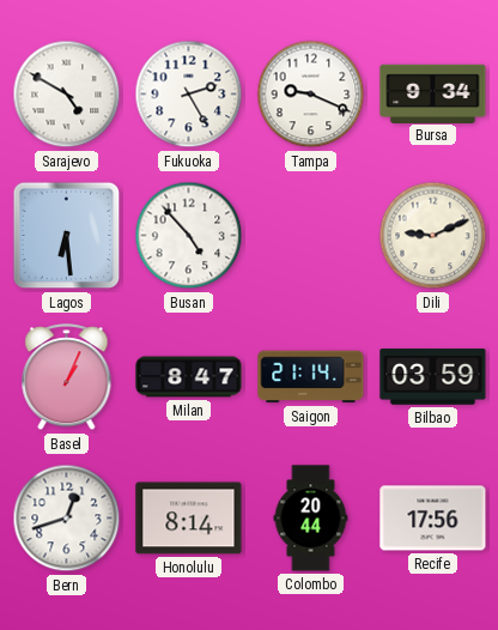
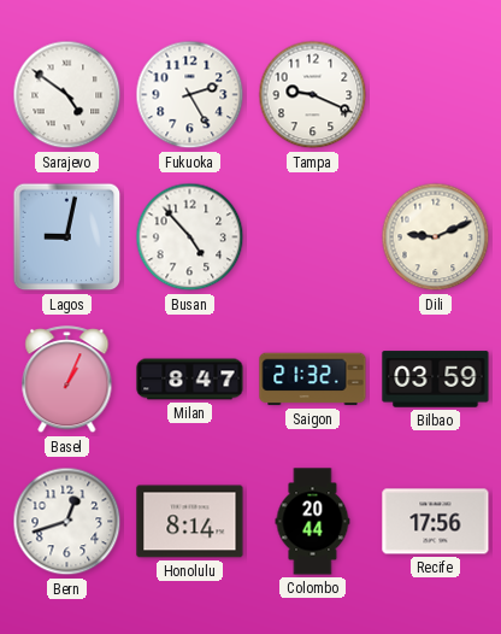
Sarajevo: 4:50 -> 4:51
Bursa: 9:34 -> none
Lagos: 6:29 -> 9:02
Saigon: 21:14 -> 21:32
